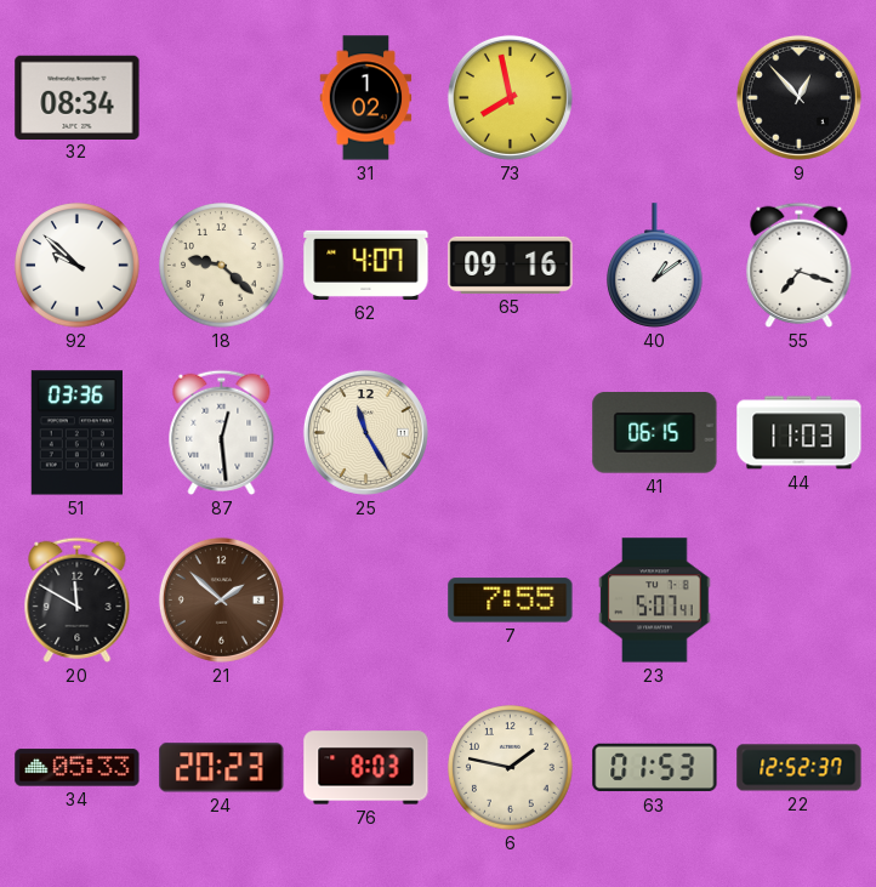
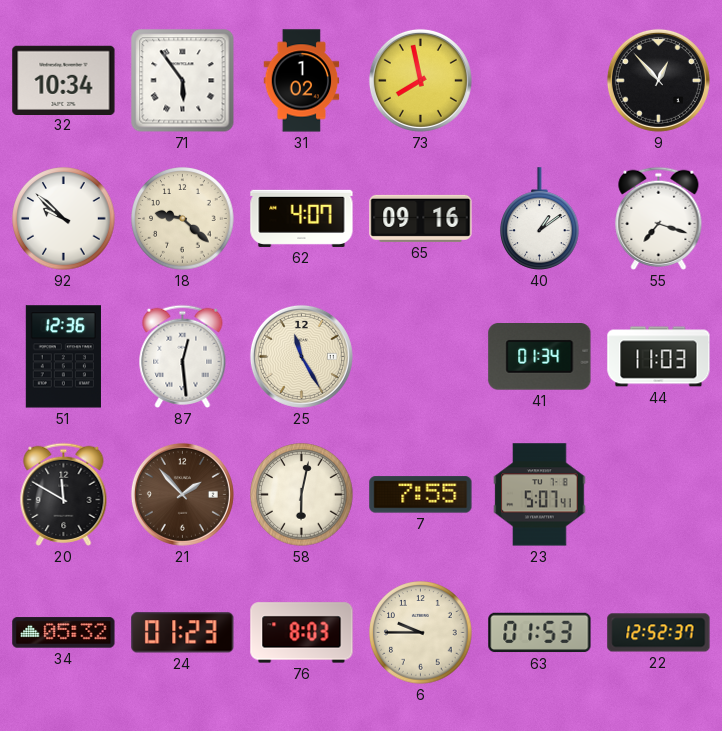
32: 08:34 -> 10:34
71: none -> 5:54
51: 03:36 -> 12:36
41: 06:15 -> 01:34
21: 1:52 -> 1:53
58: none -> 6:02
34: 05:33 -> 05:32
24: 20:23 -> 01:23
6: 1:47 -> 9:45
